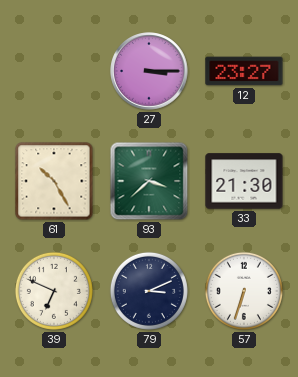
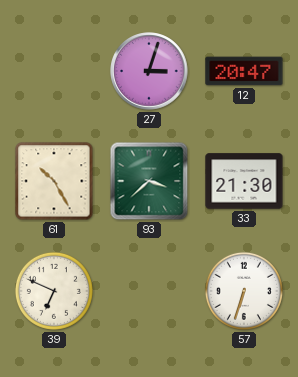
27: 3:15 -> 3:03
12: 23:27 -> 20:47
79: 3:11 -> none
